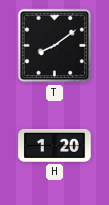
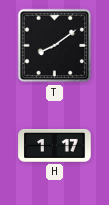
H: 1:20 -> 1:17
